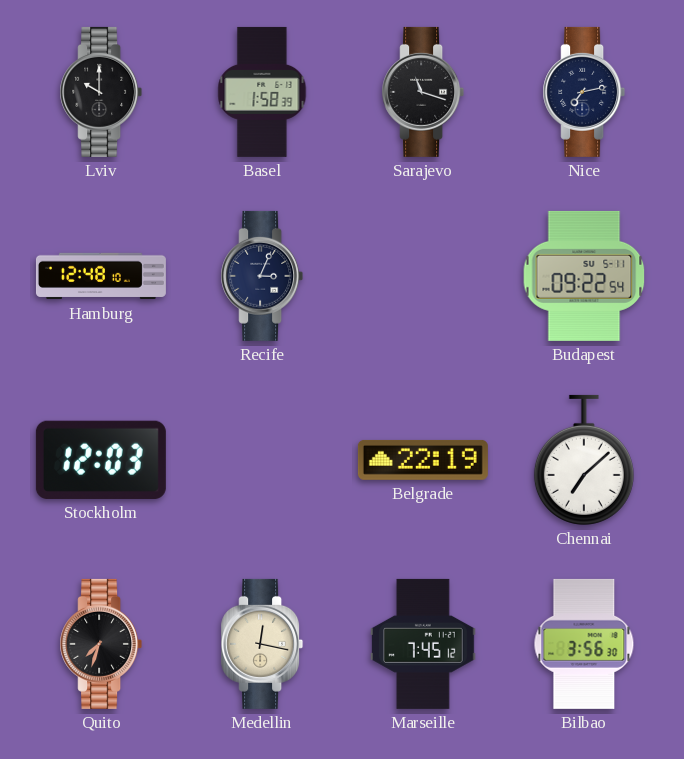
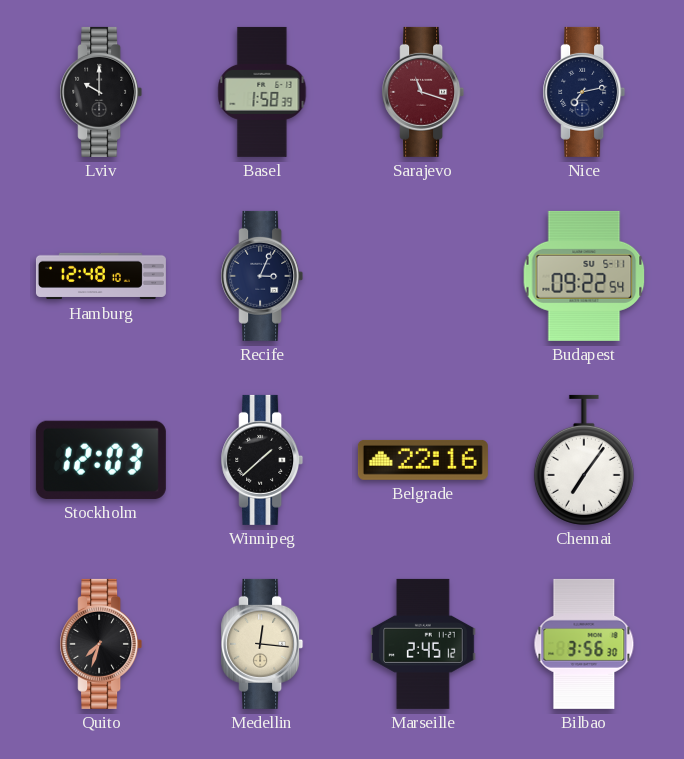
Sarajevo dial: black -> burgundy
Winnipeg: none -> 1:38
Belgrade: 22:19 -> 22:16
Chennai: 7:08 -> 7:06
Medellin: 12:17 -> 12:16
Marseille: 7:45 -> 2:45
